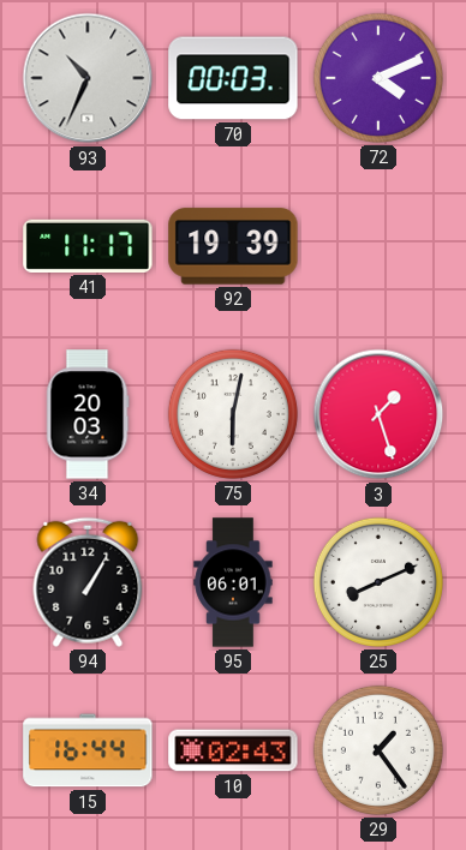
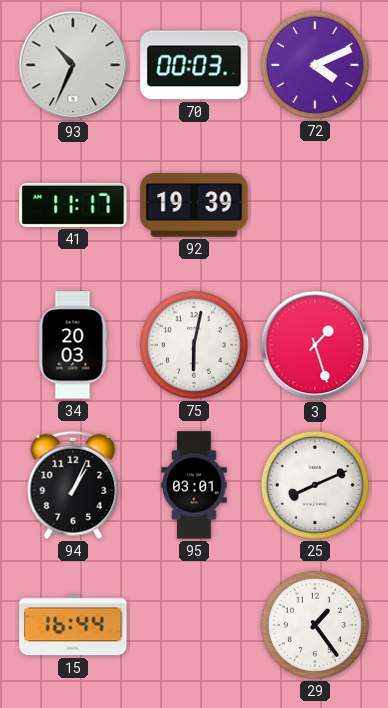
94: 1:05 -> 1:04
95: 06:01 -> 03:01
10: 02:43 -> none
